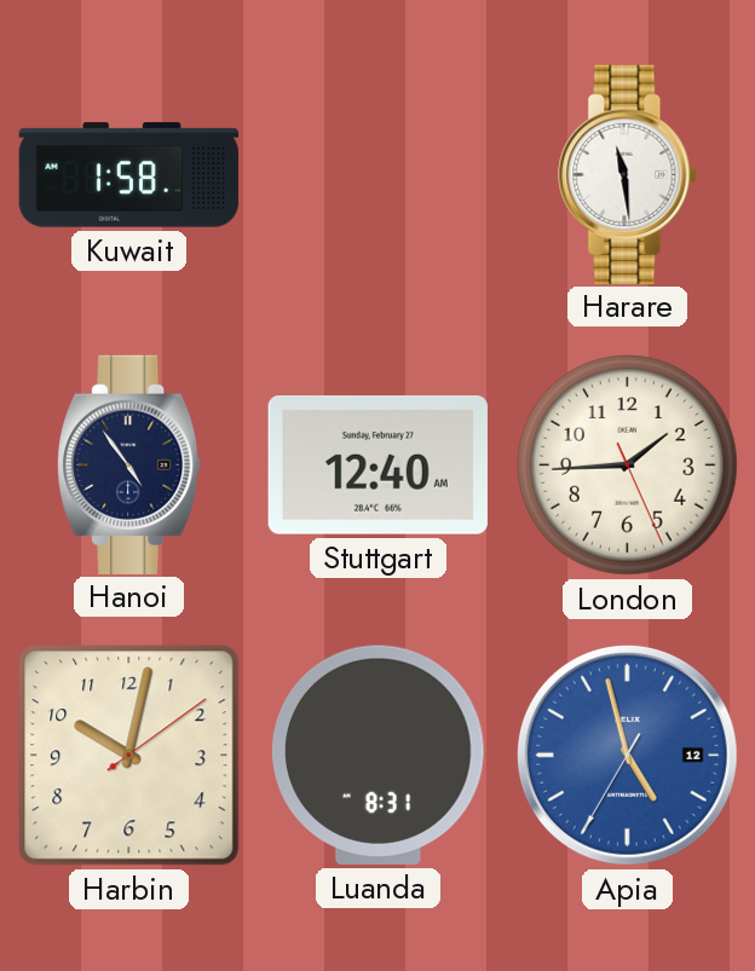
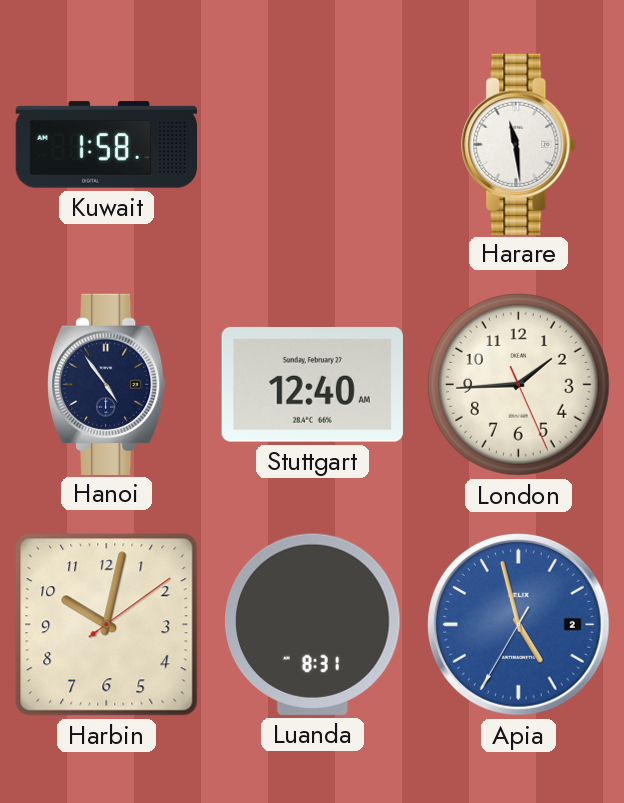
Apia date: 12 -> 2
